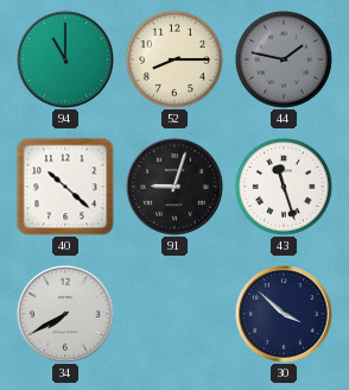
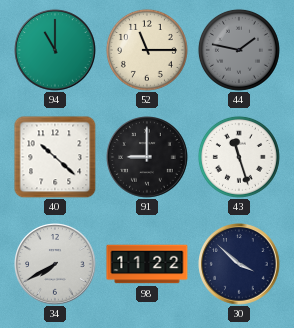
52: 8:15 -> 11:15
91: 9:03 -> 9:00
98: none -> 11:22
